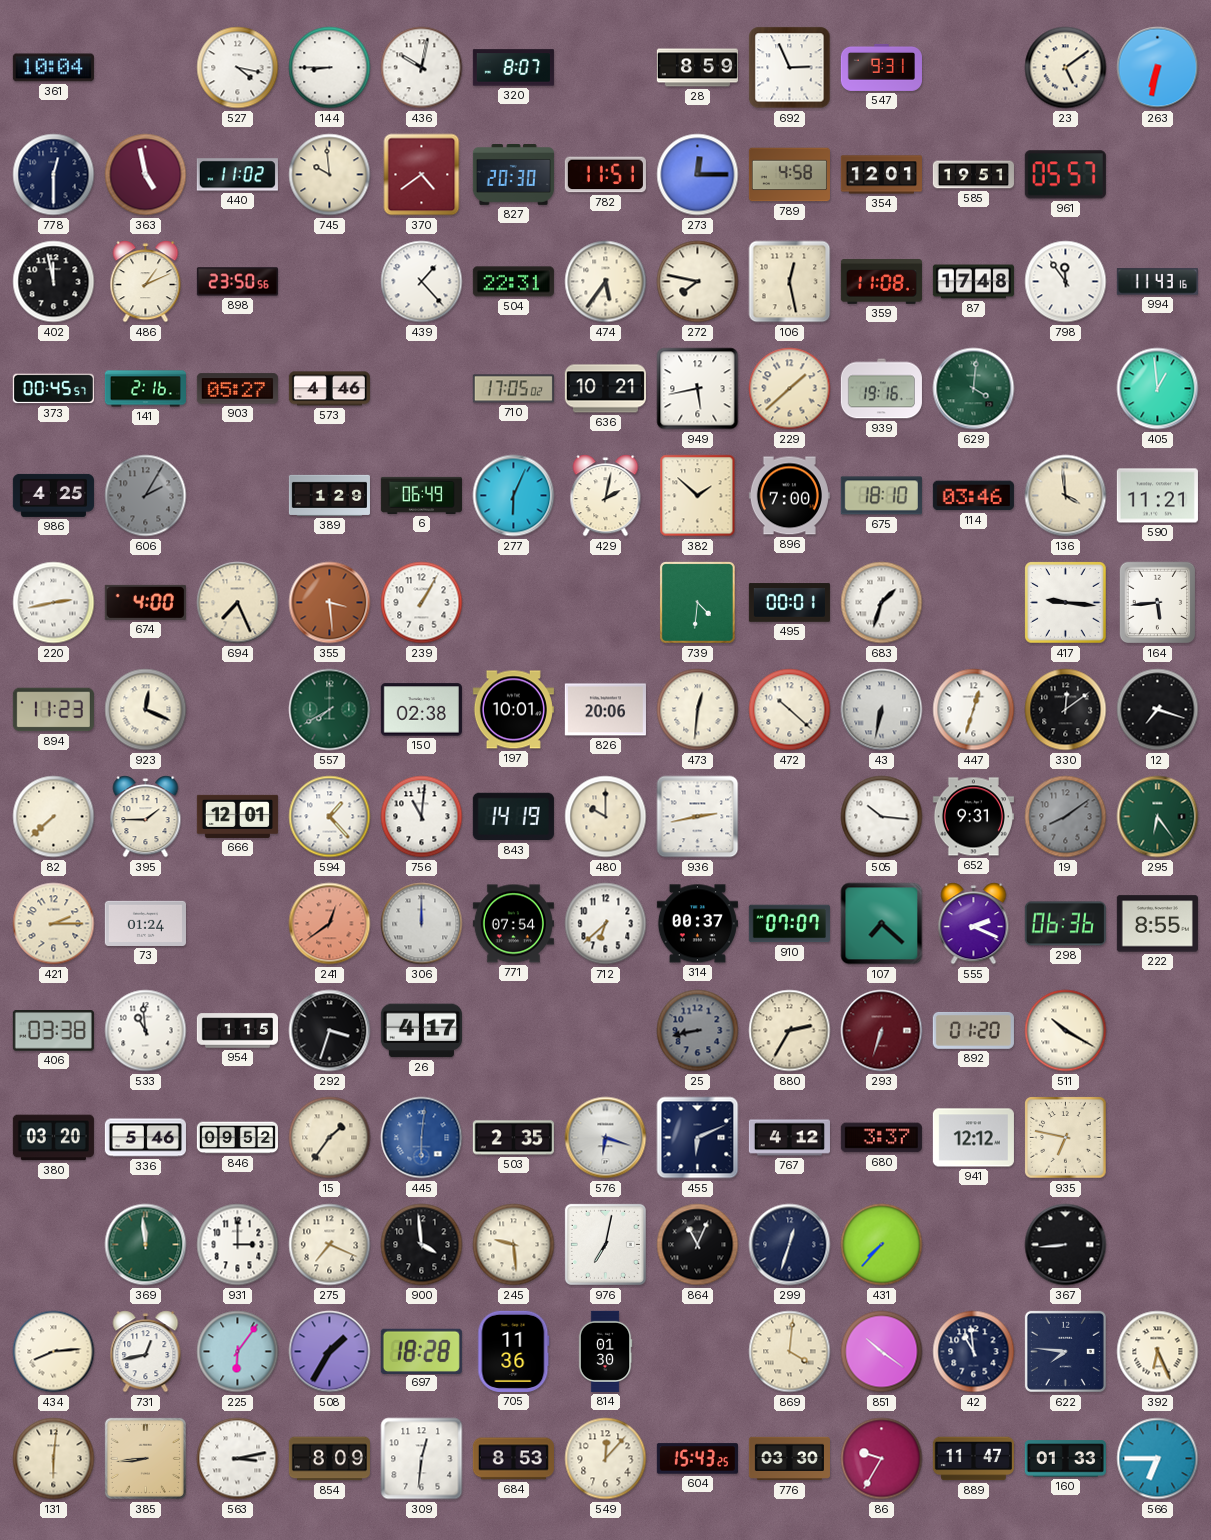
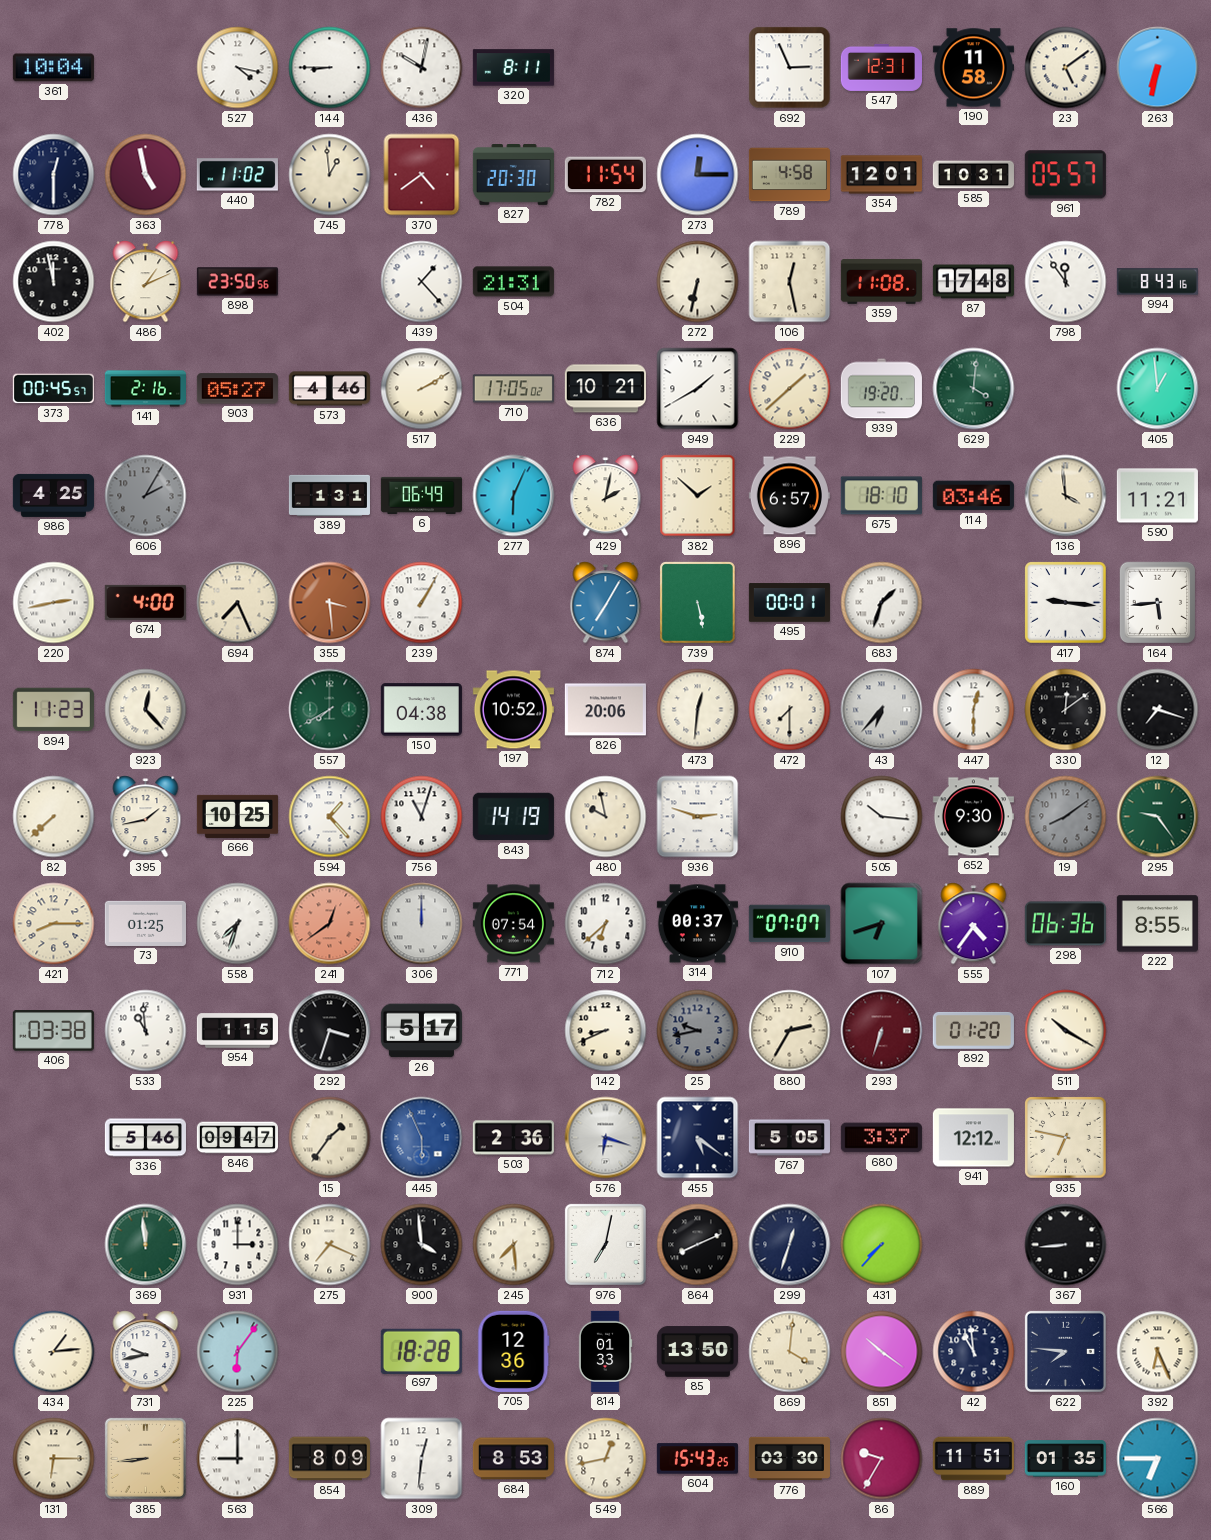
320: 8:07 -> 8:11
28: 8:59 -> none
547: 9:31 -> 12:31
190: none -> 11:58
745: 9:59 -> 12:59
782: 11:51 -> 11:54
585: 19:51 -> 10:31
504: 22:31 -> 21:31
474: 5:36 -> none
272: 7:47 -> 6:32
994: 11:43 -> 8:43
517: none -> 2:10
949: 5:43 -> 1:40
939: 19:16 -> 19:20
389: 1:29 -> 1:31
896: 7:00 -> 6:57
874: none -> 7:05
739: 4:31 -> 5:28
923: 12:19 -> 12:23
150: 02:38 -> 04:38
197: 10:01 -> 10:52
472: 10:22 -> 7:30
43: 6:32 -> 6:37
447: 12:33 -> 12:30
395: 1:45 -> 1:43
666: 12:01 -> 10:25
756: 11:01 -> 11:03
480: 10:00 -> 9:58
936: 2:43 -> 2:48
652: 9:31 -> 9:30
295: 6:24 -> 9:24
421: 2:15 -> 8:15
73: 01:24 -> 01:25
558: none -> 7:33
107: 7:22 -> 6:42
555: 2:19 -> 4:36
26: 4:17 -> 5:17
142: none -> 8:41
25: 8:43 -> 9:43
380: 03:20 -> none
846: 09:52 -> 09:47
445: 6:01 -> 5:56
503: 2:35 -> 2:36
455: 6:11 -> 5:21
767: 4:12 -> 5:05
245: 9:29 -> 7:29
864: 11:04 -> 8:11
434: 8:14 -> 1:14
731: 12:43 -> 9:43
508: 1:35 -> none
705: 11:36 -> 12:36
814: 01:30 -> 01:33
85: none -> 13:50
131: 6:01 -> 6:15
563: 3:13 -> 9:00
549: 12:07 -> 12:43
889: 11:47 -> 11:51
160: 01:33 -> 01:35
